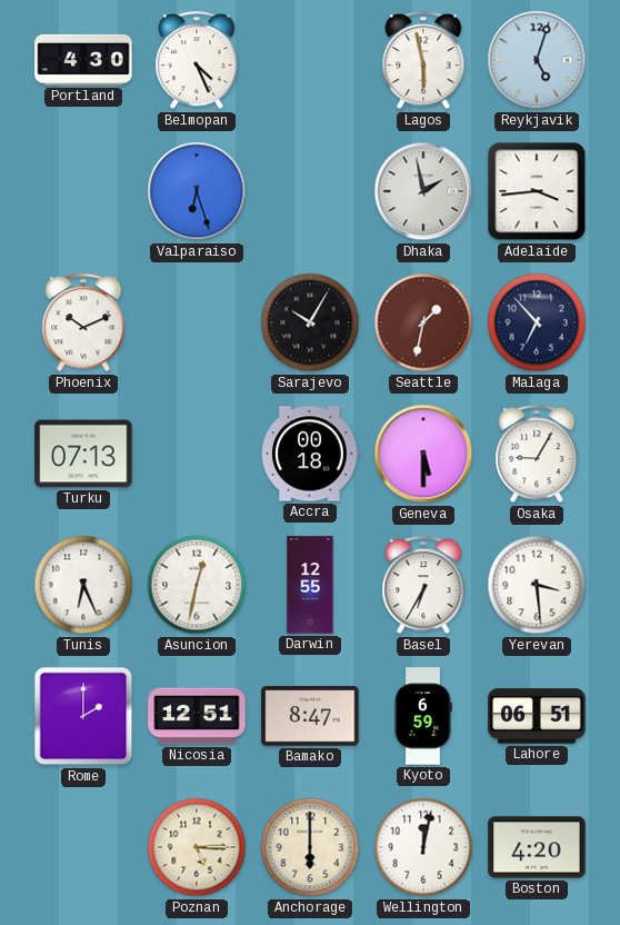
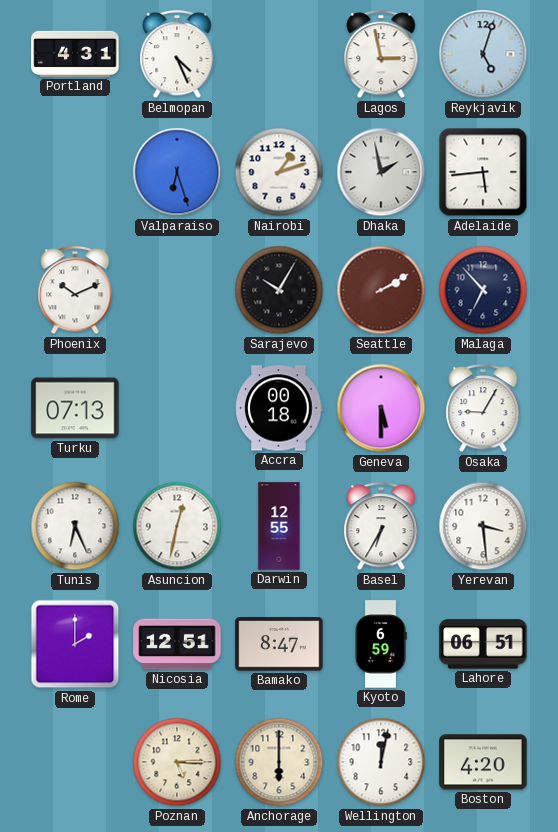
Portland: 4:30 -> 4:31
Lagos: 5:58 -> 2:58
Nairobi: none -> 1:12
Adelaide: 3:44 -> 5:44
Seattle: 1:32 -> 2:10
